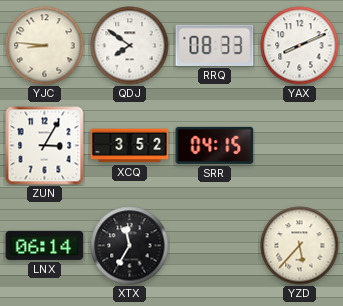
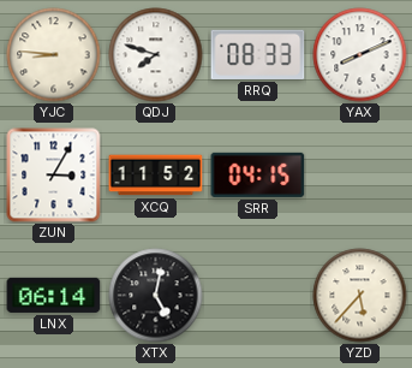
QDJ: 7:51 -> 7:48
XCQ: 3:52 -> 11:52
XTX: 11:35 -> 5:02
